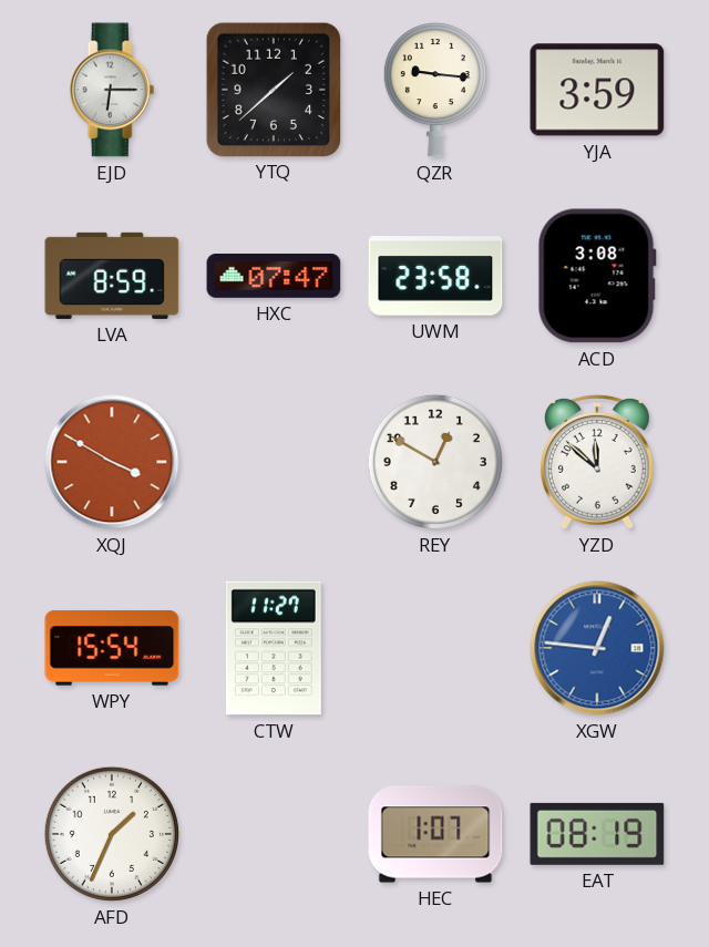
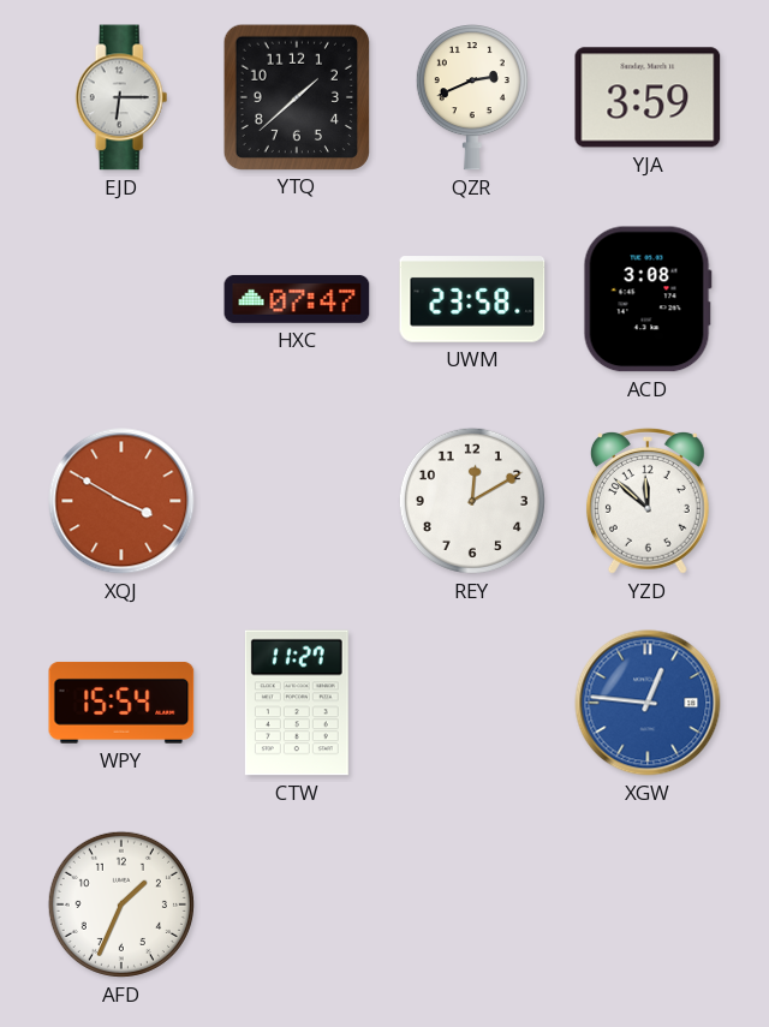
QZR: 9:16 -> 2:41
LVA: 8:59 -> none
REY: 12:50 -> 12:10
HEC: 1:07 -> none
EAT: 08:19 -> none
